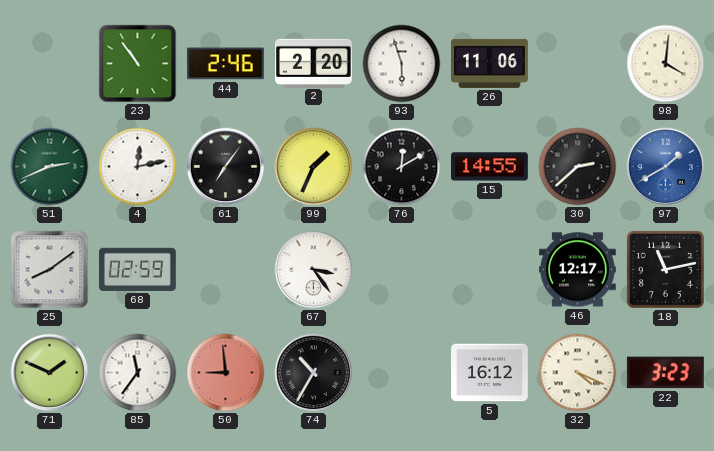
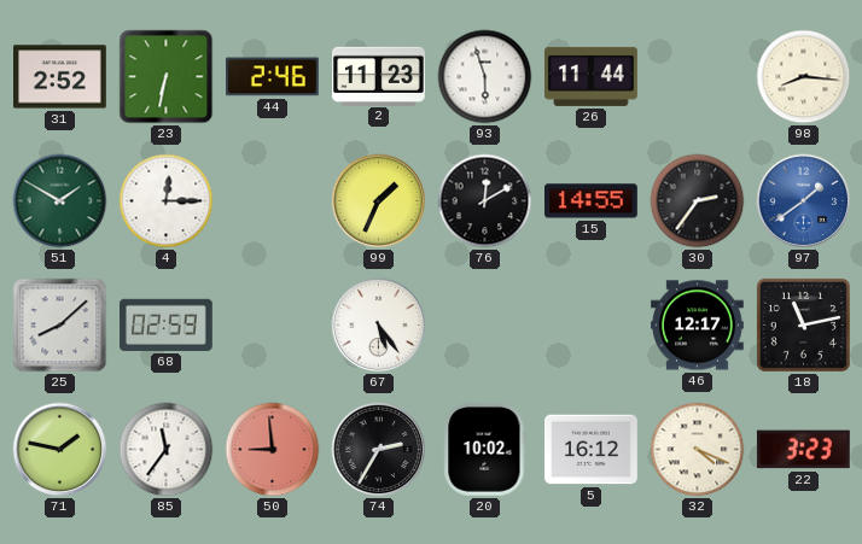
31: none -> 2:52
23: 10:54 -> 6:32
2: 2:20 -> 11:23
26: 11:06 -> 11:44
98: 4:01 -> 8:16
51: 2:41 -> 1:50
4: 12:13 -> 12:15
61: 7:06 -> none
30: 2:38 -> 2:36
97: 1:40 -> 1:39
25: 8:09 -> 8:08
67: 3:24 -> 5:24
71: 1:49 -> 1:47
74: 10:35 -> 2:35
20: none -> 10:02
